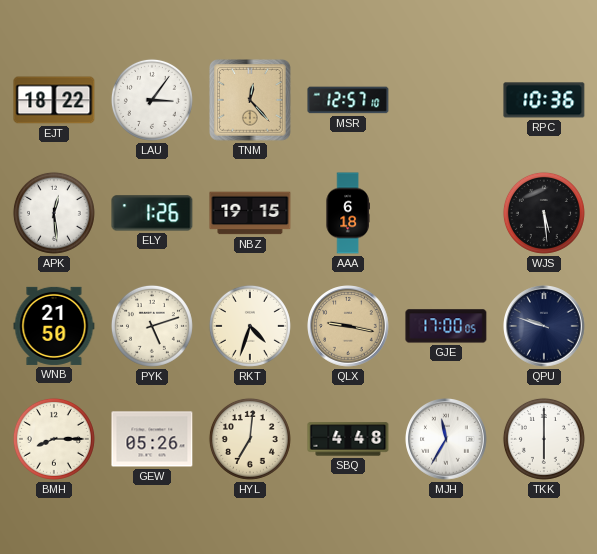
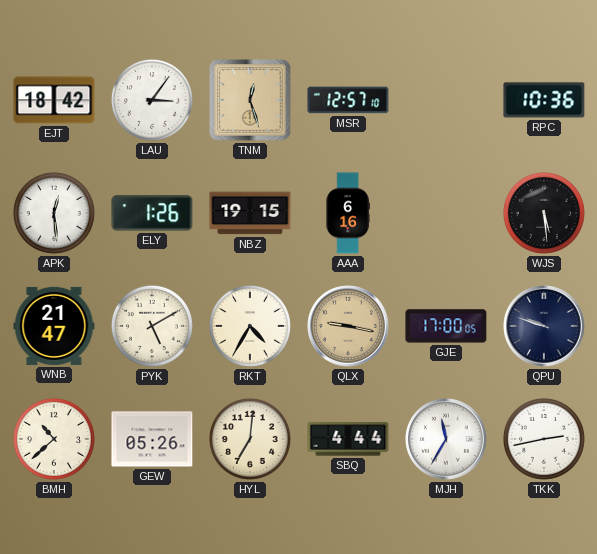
EJT: 18:22 -> 18:42
TNM: 12:23 -> 12:27
AAA: 6:18 -> 6:16
WNB: 21:50 -> 21:47
PYK: 5:12 -> 5:10
RKT: 4:33 -> 4:35
BMH: 8:15 -> 10:38
SBQ: 4:48 -> 4:44
TKK: 6:00 -> 2:43
